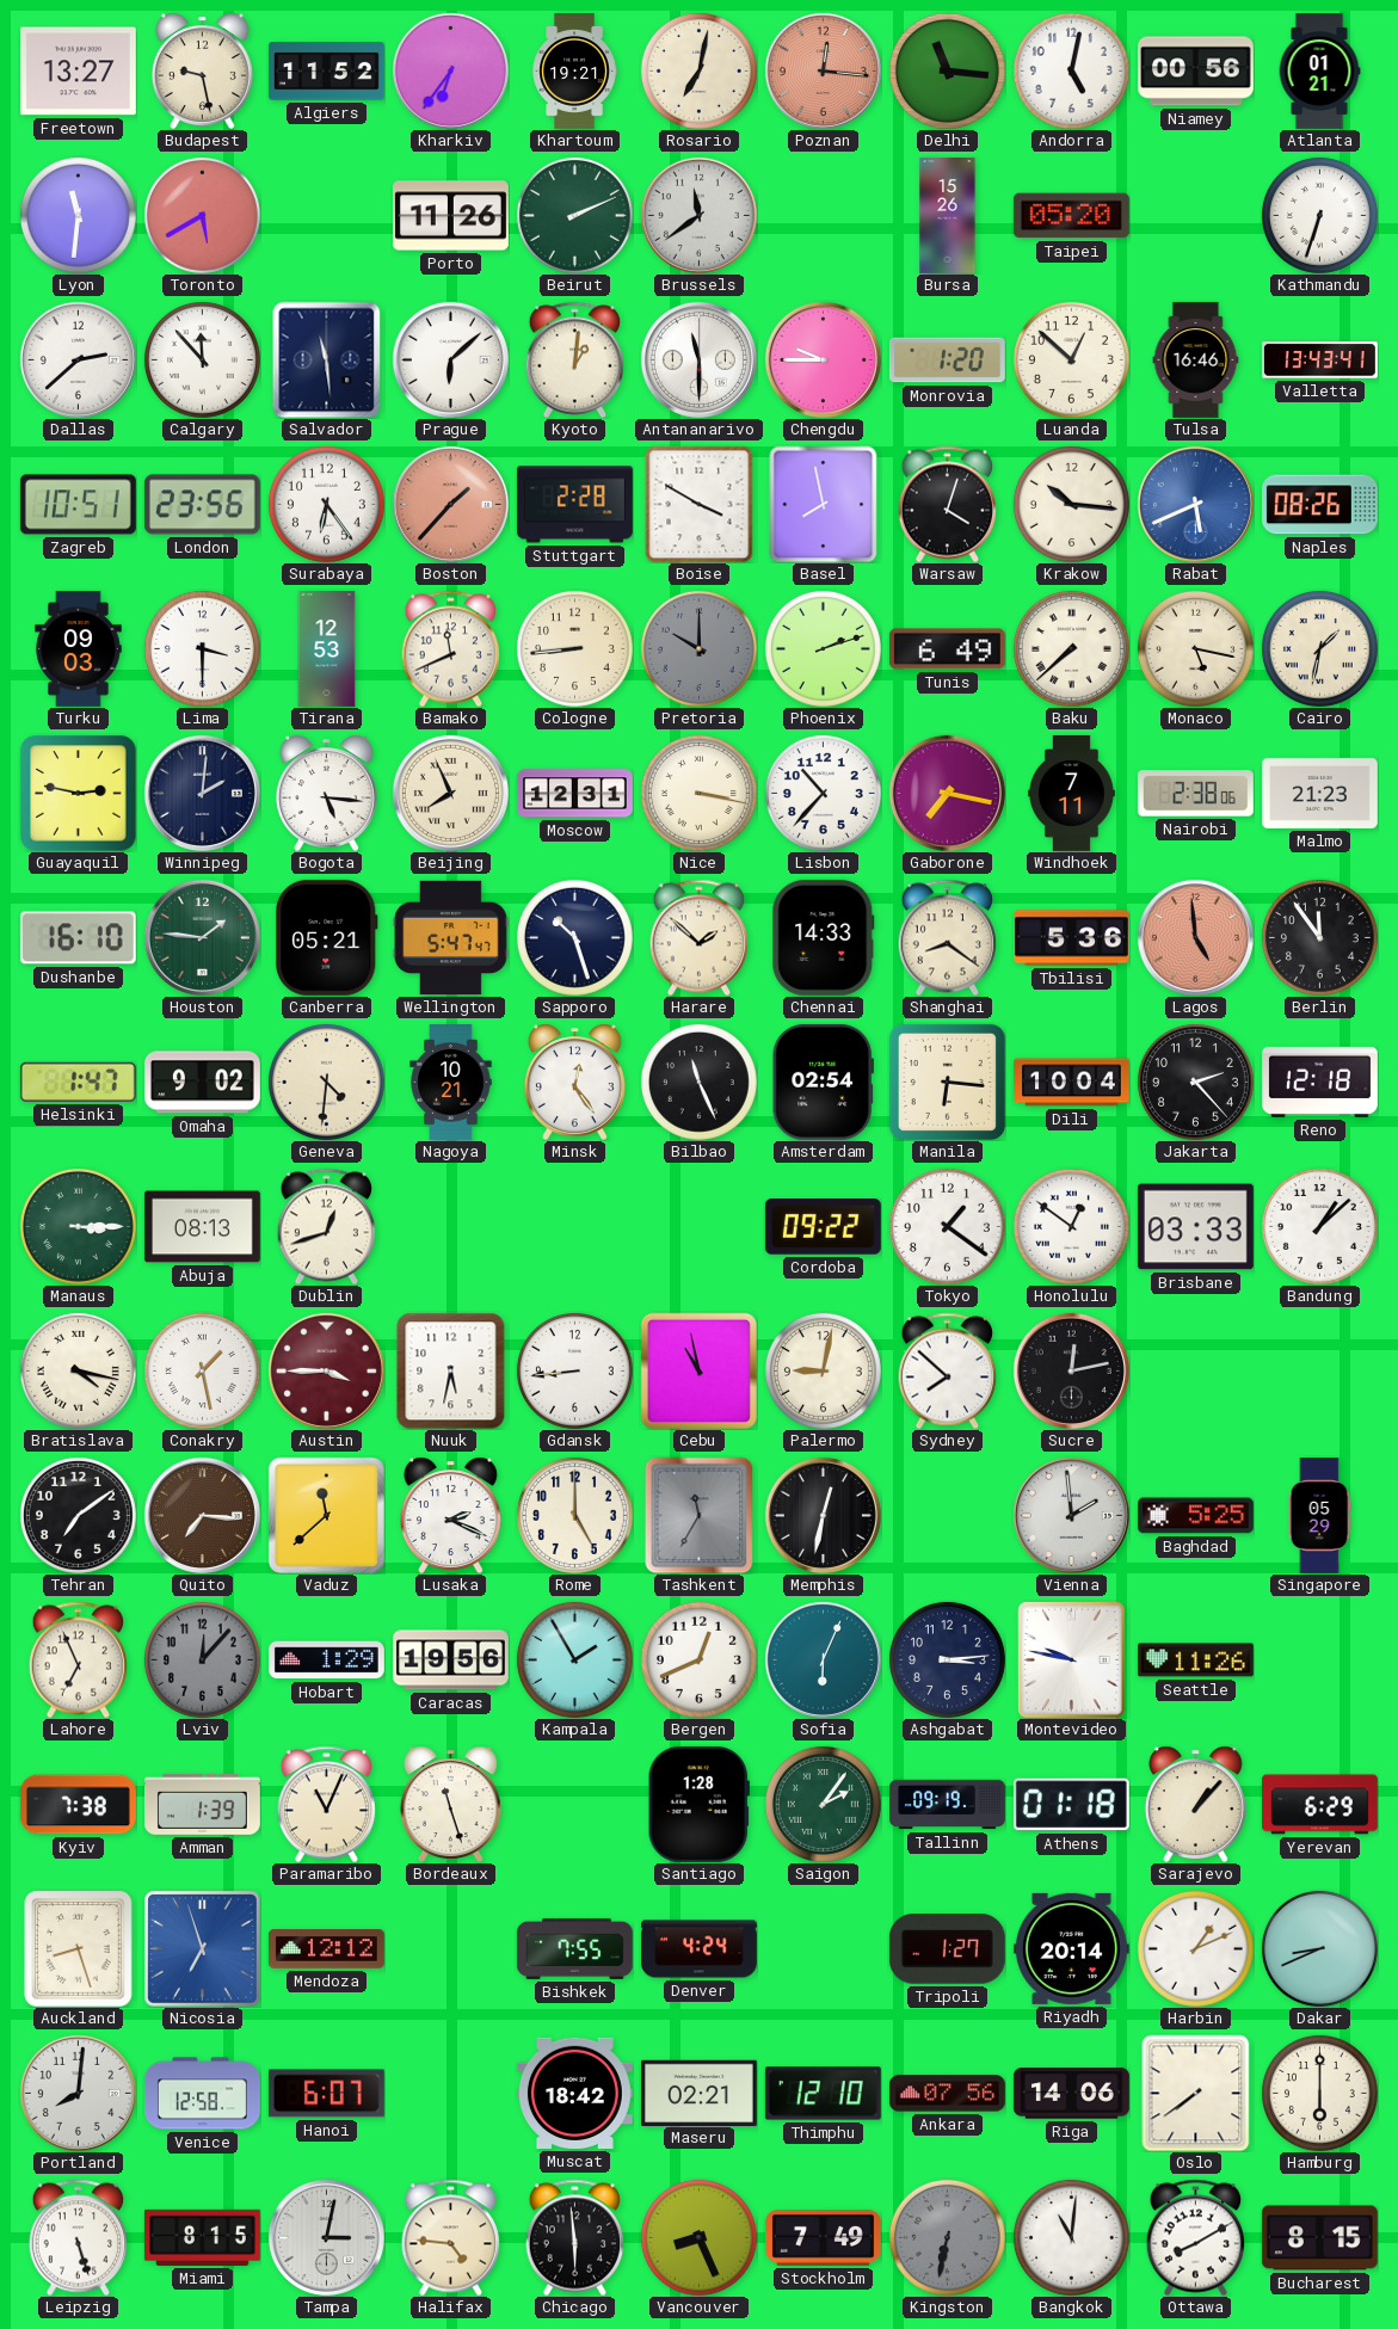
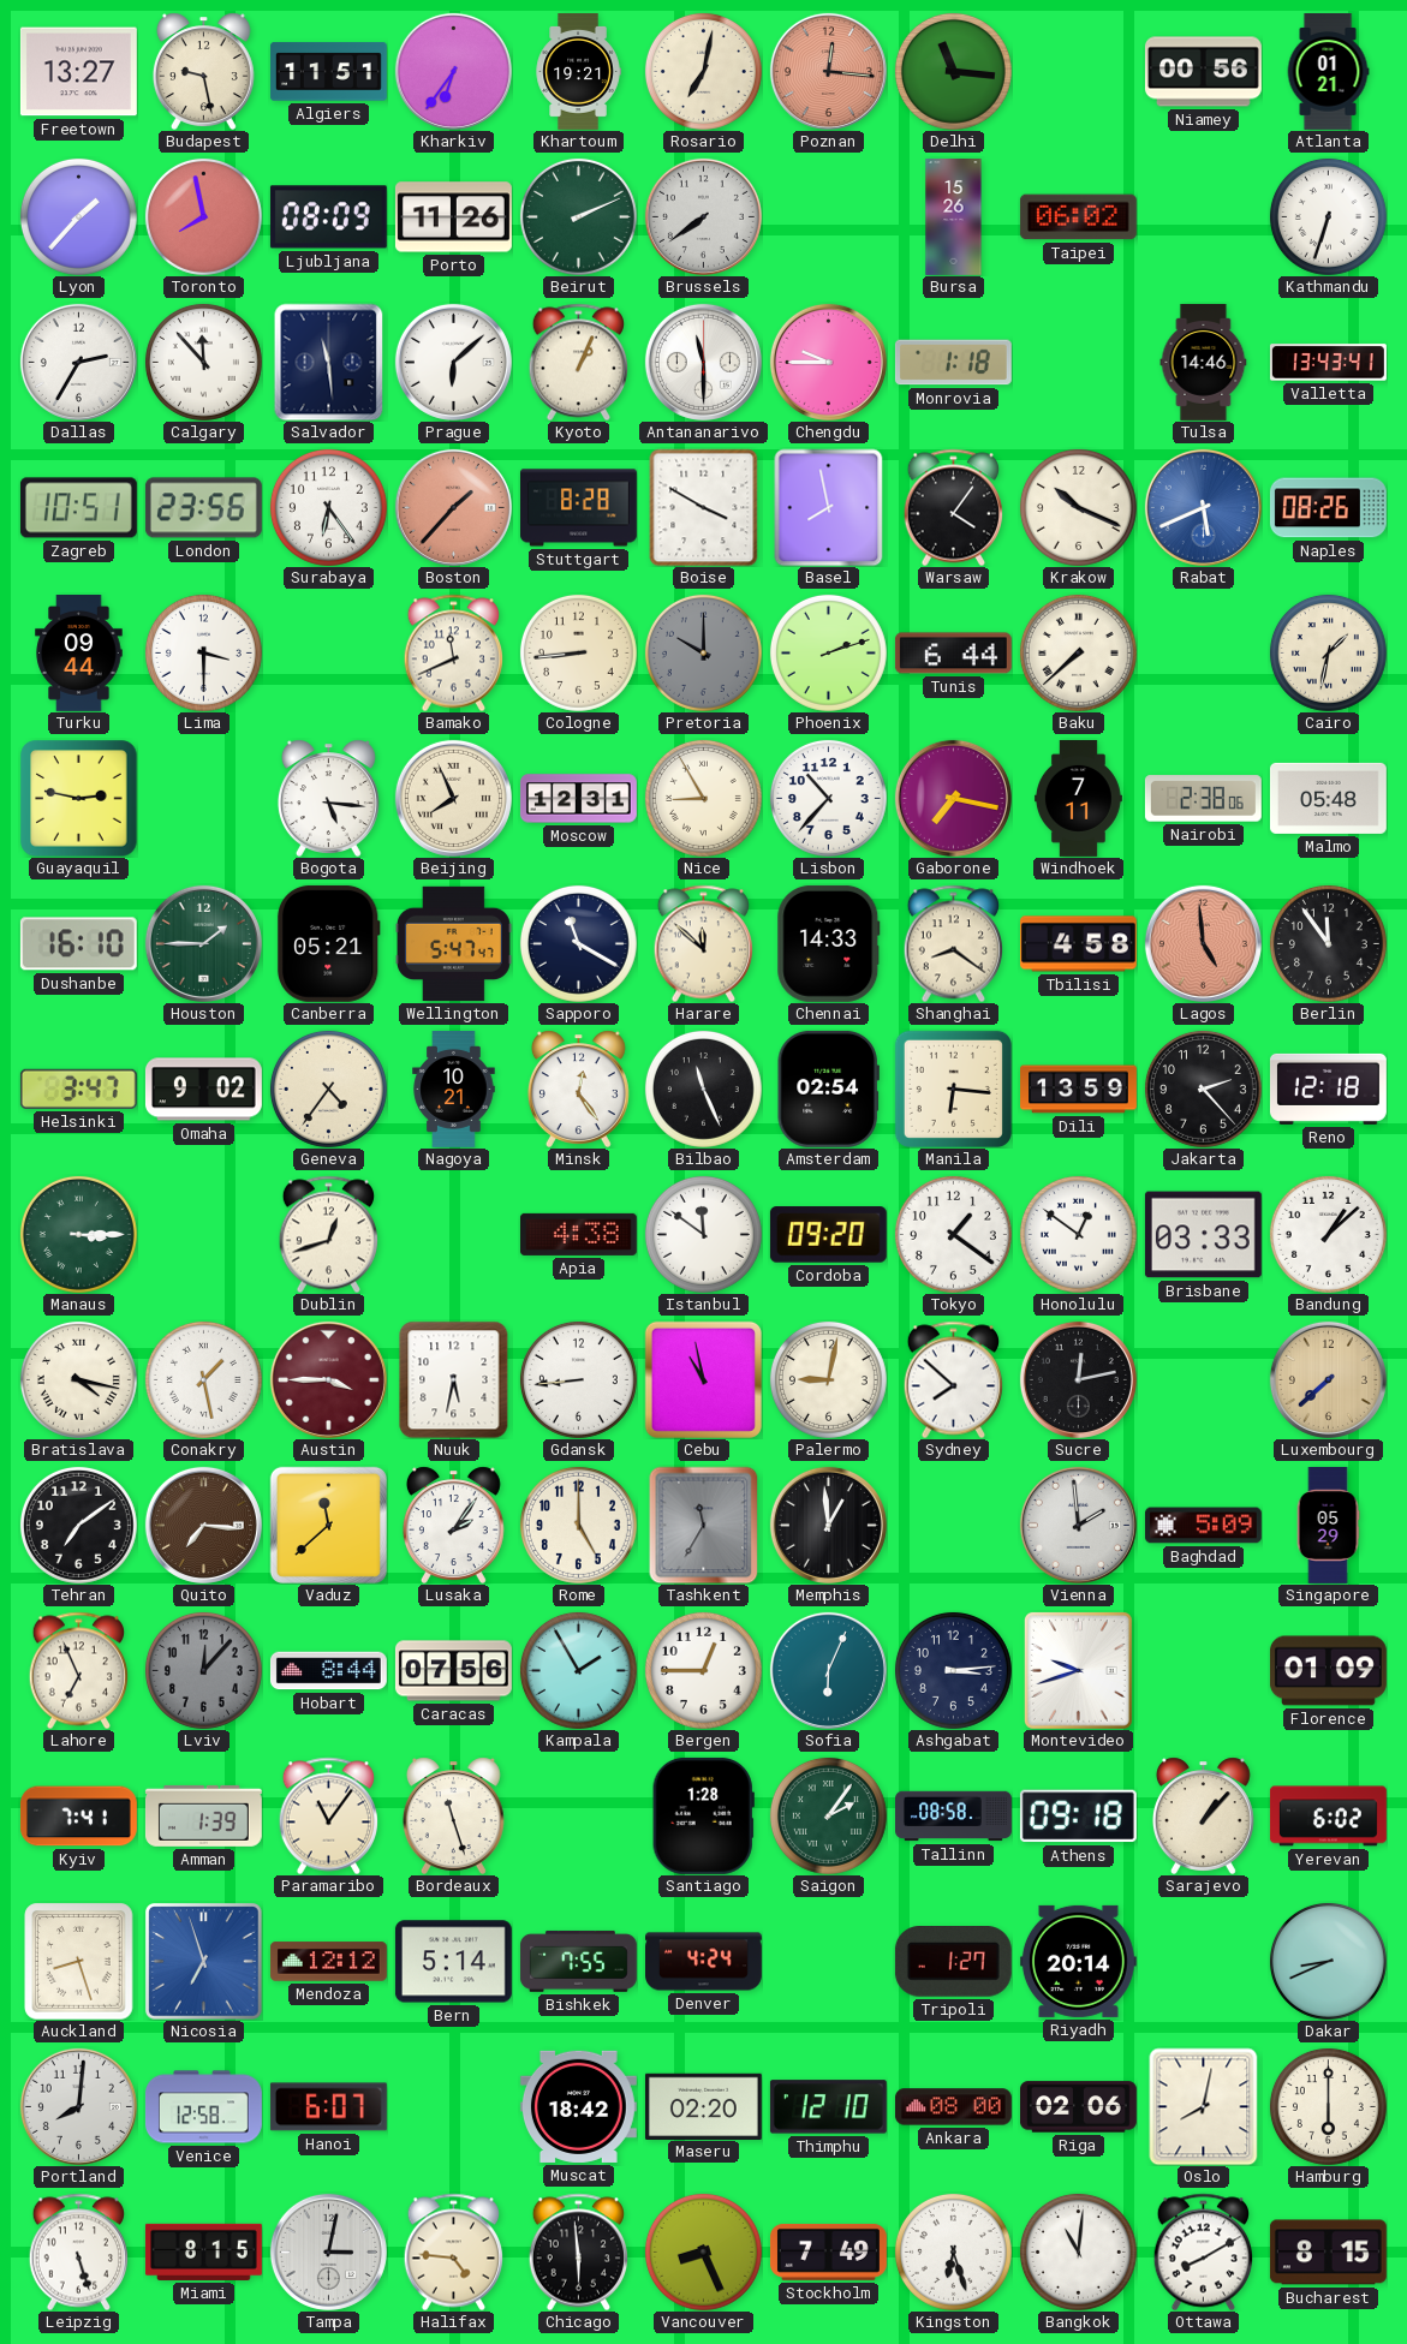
Algiers: 11:52 -> 11:51
Andorra: 5:02 -> none
Lyon: 11:31 -> 1:37
Toronto: 5:40 -> 7:58
Ljubljana: none -> 08:09
Brussels: 11:39 -> 7:39
Taipei: 05:20 -> 06:02
Dallas: 2:38 -> 2:35
Kyoto: 1:01 -> 1:04
Monrovia: 1:20 -> 1:18
Luanda: 12:52 -> none
Tulsa: 16:46 -> 14:46
Stuttgart: 2:28 -> 8:28
Warsaw: 4:03 -> 4:06
Krakow: 10:16 -> 10:19
Turku: 09:03 -> 09:44
Tirana: 12:53 -> none
Tunis: 6:49 -> 6:44
Monaco: 5:17 -> none
Winnipeg: 2:01 -> none
Nice: 3:17 -> 8:55
Malmo: 21:23 -> 05:48
Houston: 1:46 -> 1:45
Sapporo: 10:27 -> 11:20
Harare: 1:52 -> 11:52
Tbilisi: 5:36 -> 4:58
Helsinki: 1:47 -> 3:47
Geneva: 4:31 -> 4:36
Dili: 10:04 -> 13:59
Abuja: 08:13 -> none
Apia: none -> 4:38
Istanbul: none -> 11:51
Cordoba: 09:22 -> 09:20
Luxembourg: none -> 7:38
Lusaka: 2:19 -> 2:06
Memphis: 12:32 -> 12:59
Baghdad: 5:25 -> 5:09
Hobart: 1:29 -> 8:44
Caracas: 19:56 -> 07:56
Bergen: 12:41 -> 12:45
Montevideo: 9:47 -> 9:42
Seattle: 11:26 -> none
Florence: none -> 01:09
Kyiv: 7:38 -> 7:41
Paramaribo: 11:04 -> 11:06
Tallinn: 09:19 -> 08:58
Athens: 01:18 -> 09:18
Yerevan: 6:29 -> 6:02
Bern: none -> 5:14
Harbin: 1:11 -> none
Maseru: 02:21 -> 02:20
Ankara: 07:56 -> 08:00
Riga: 14:06 -> 02:06
Oslo: 7:39 -> 8:02
Kingston: 6:32 -> 6:27
Kingston dial: grey -> white
